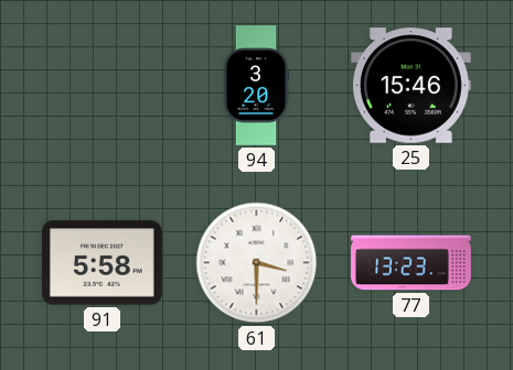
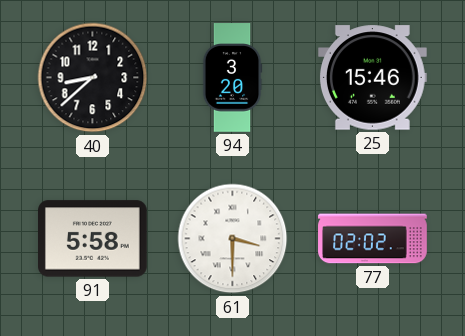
40: none -> 8:38
77: 13:23 -> 02:02
